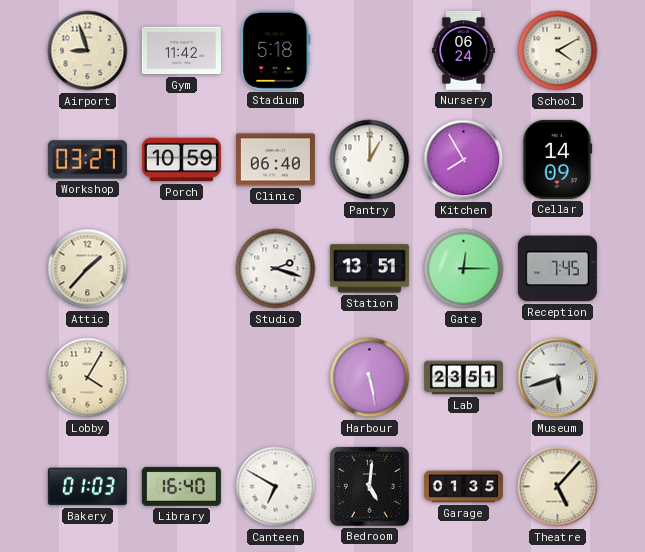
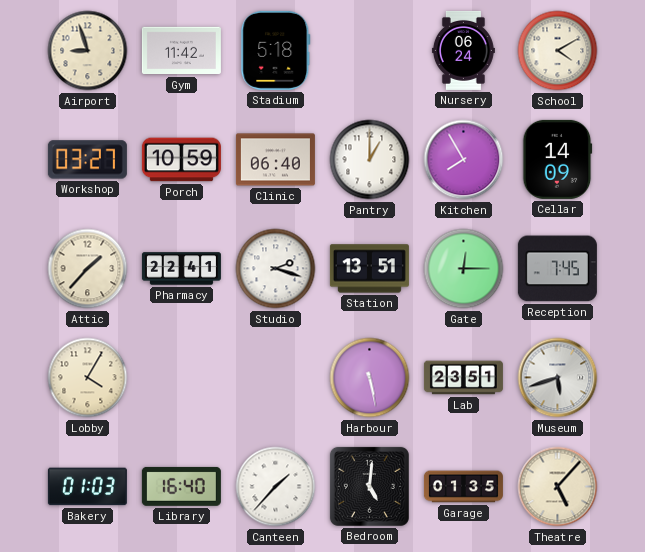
Pharmacy: none -> 22:41
Canteen: 6:50 -> 1:37
